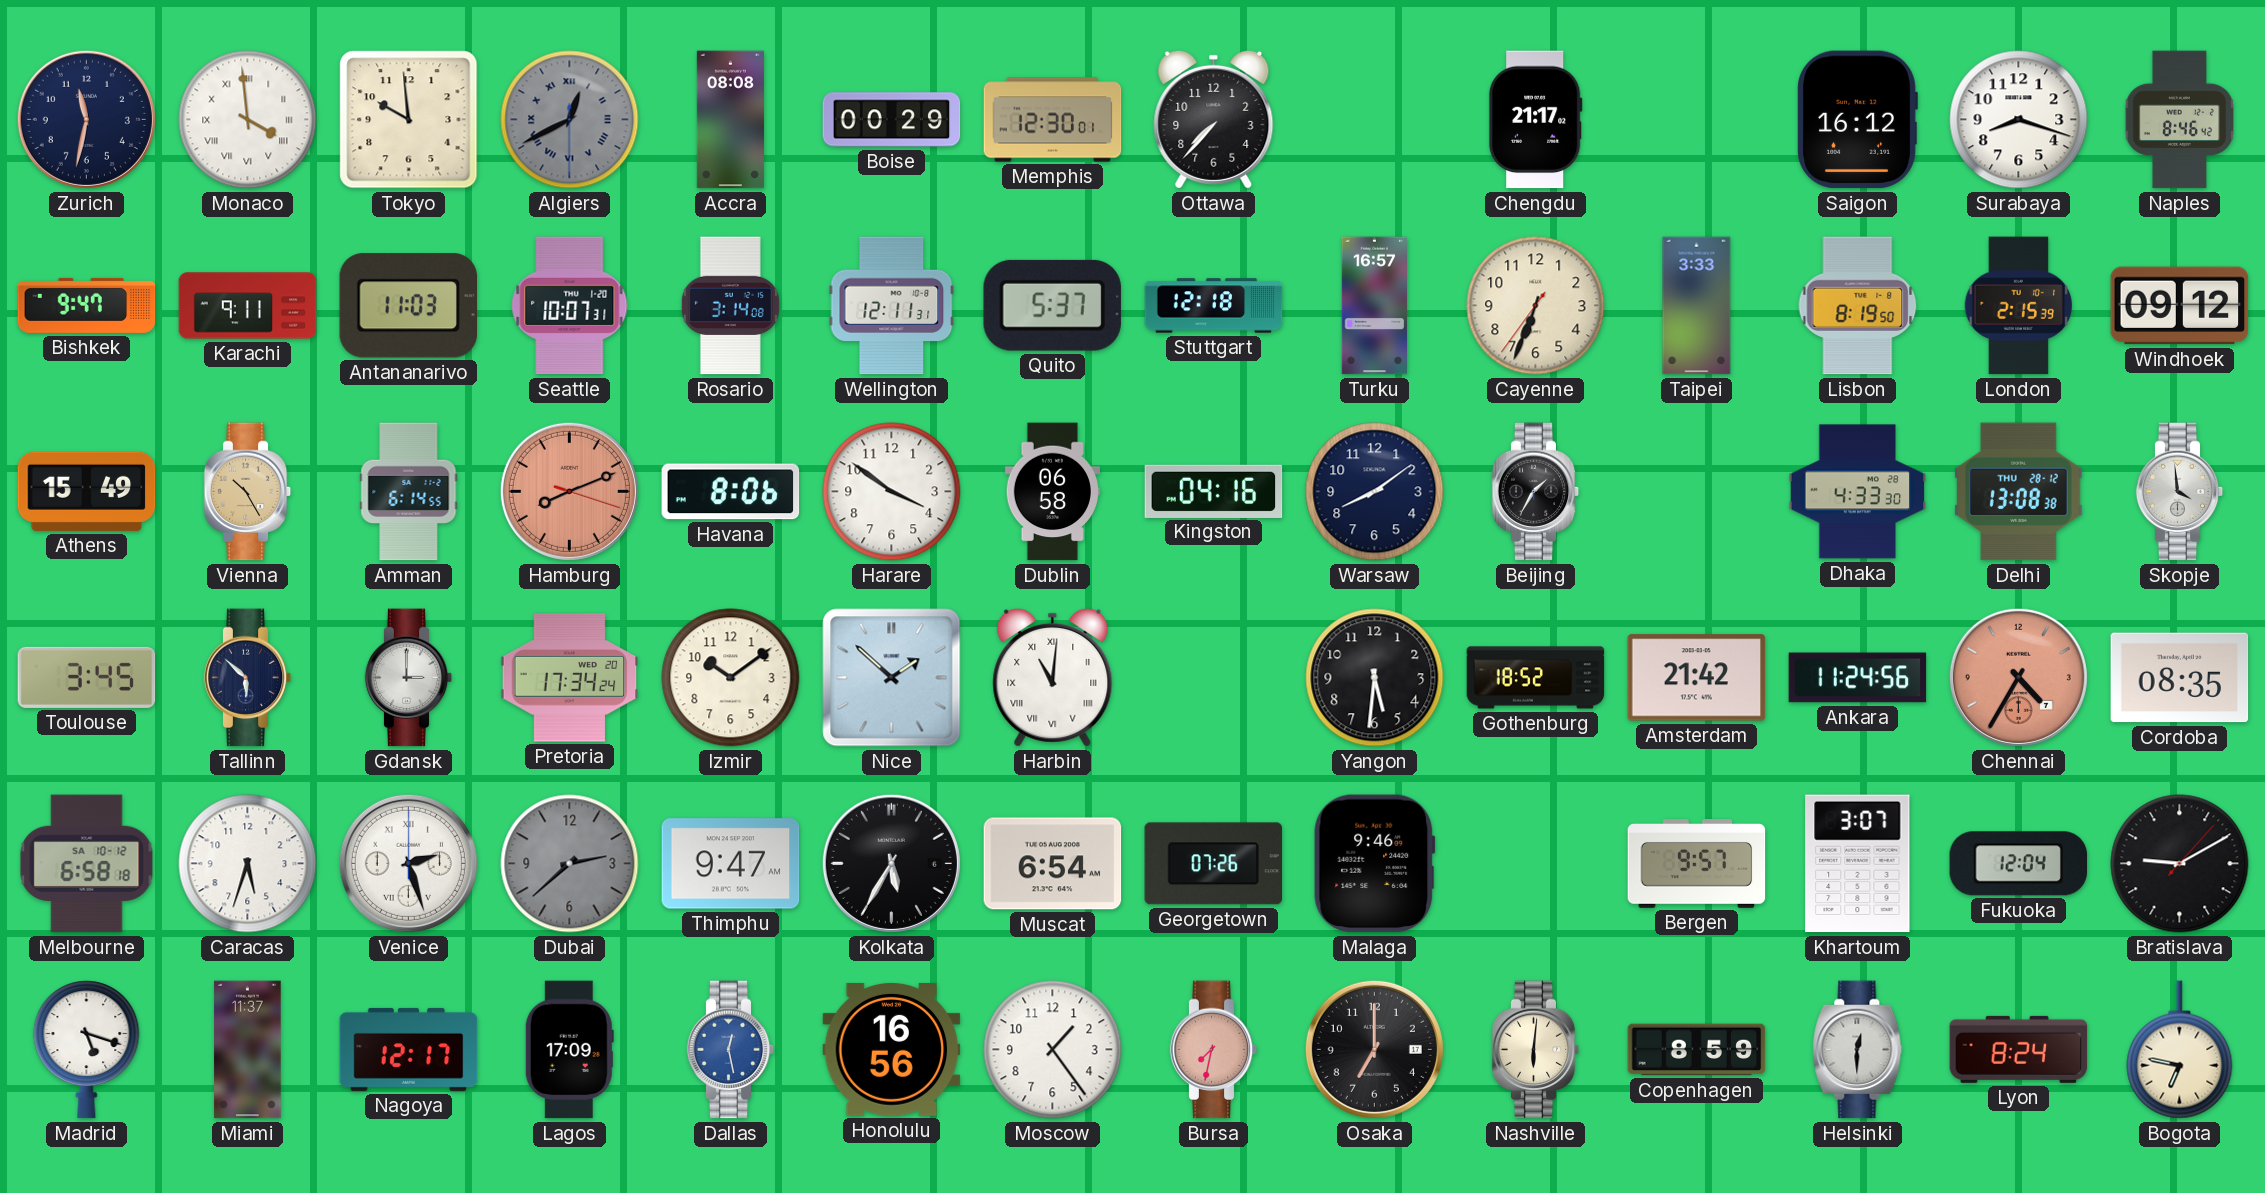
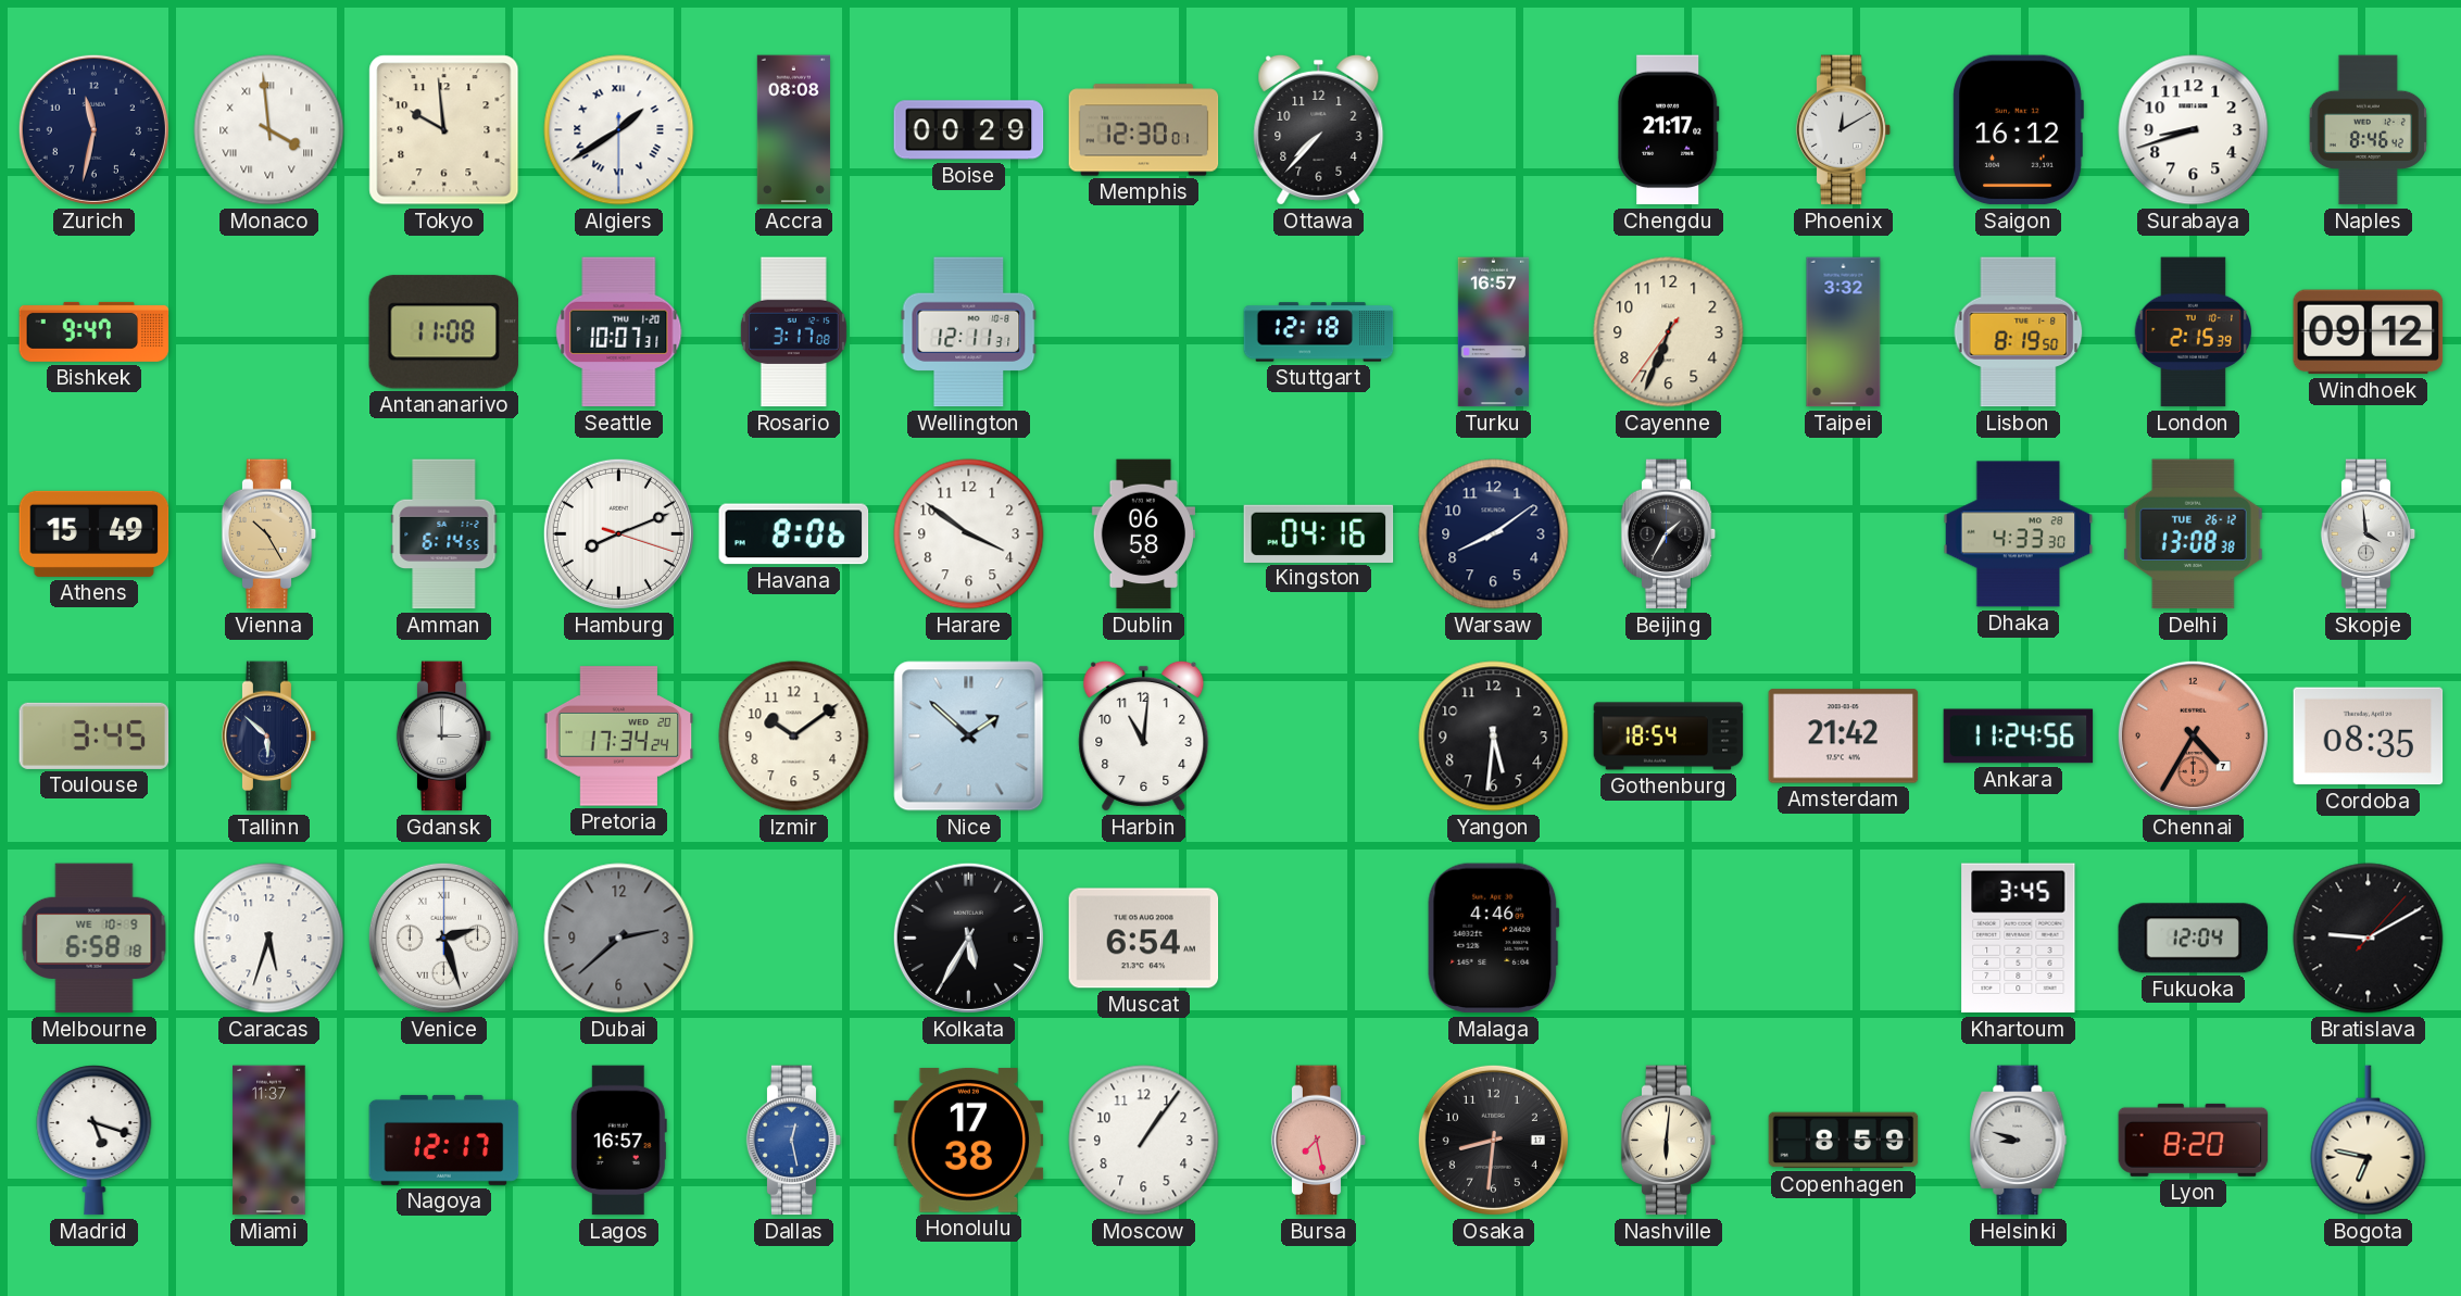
Algiers: 12:40 -> 1:39
Algiers dial: grey -> white
Phoenix: none -> 12:10
Surabaya: 8:18 -> 8:42
Karachi: 9:11 -> none
Antananarivo: 11:03 -> 11:08
Rosario: 3:14 -> 3:17
Quito: 5:37 -> none
Taipei: 3:33 -> 3:32
Hamburg dial: salmon -> white
Delhi date: THU 28-12 -> TUE 26-12
Harbin numerals: Roman -> Arabic
Gothenburg: 18:52 -> 18:54
Melbourne date: SA 10-12 -> WE 10-9
Thimphu: 9:47 -> none
Georgetown: 07:26 -> none
Malaga: 9:46 -> 4:46
Bergen: 9:57 -> none
Khartoum: 3:07 -> 3:45
Lagos: 17:09 -> 16:57
Honolulu: 16:56 -> 17:38
Moscow: 1:24 -> 1:06
Bursa: 7:32 -> 7:28
Osaka: 7:00 -> 8:31
Helsinki: 12:30 -> 8:48
Lyon: 8:24 -> 8:20
